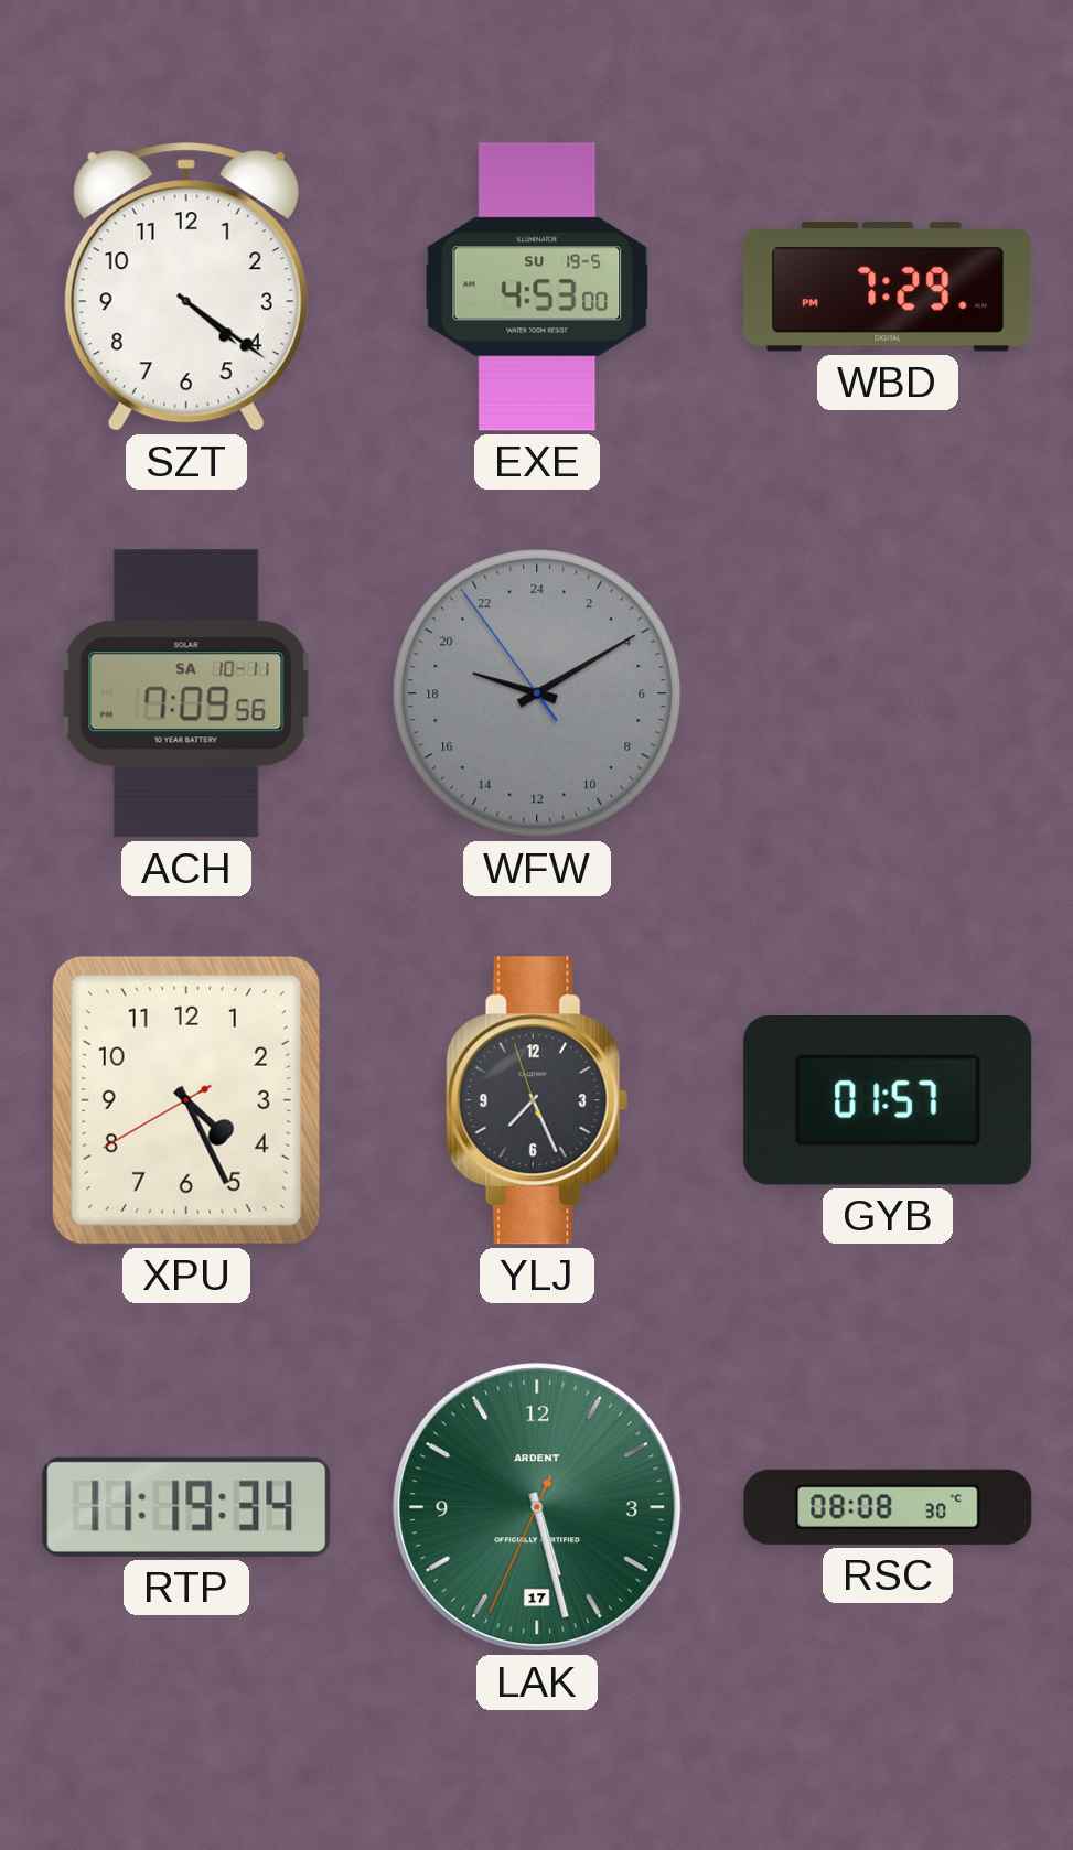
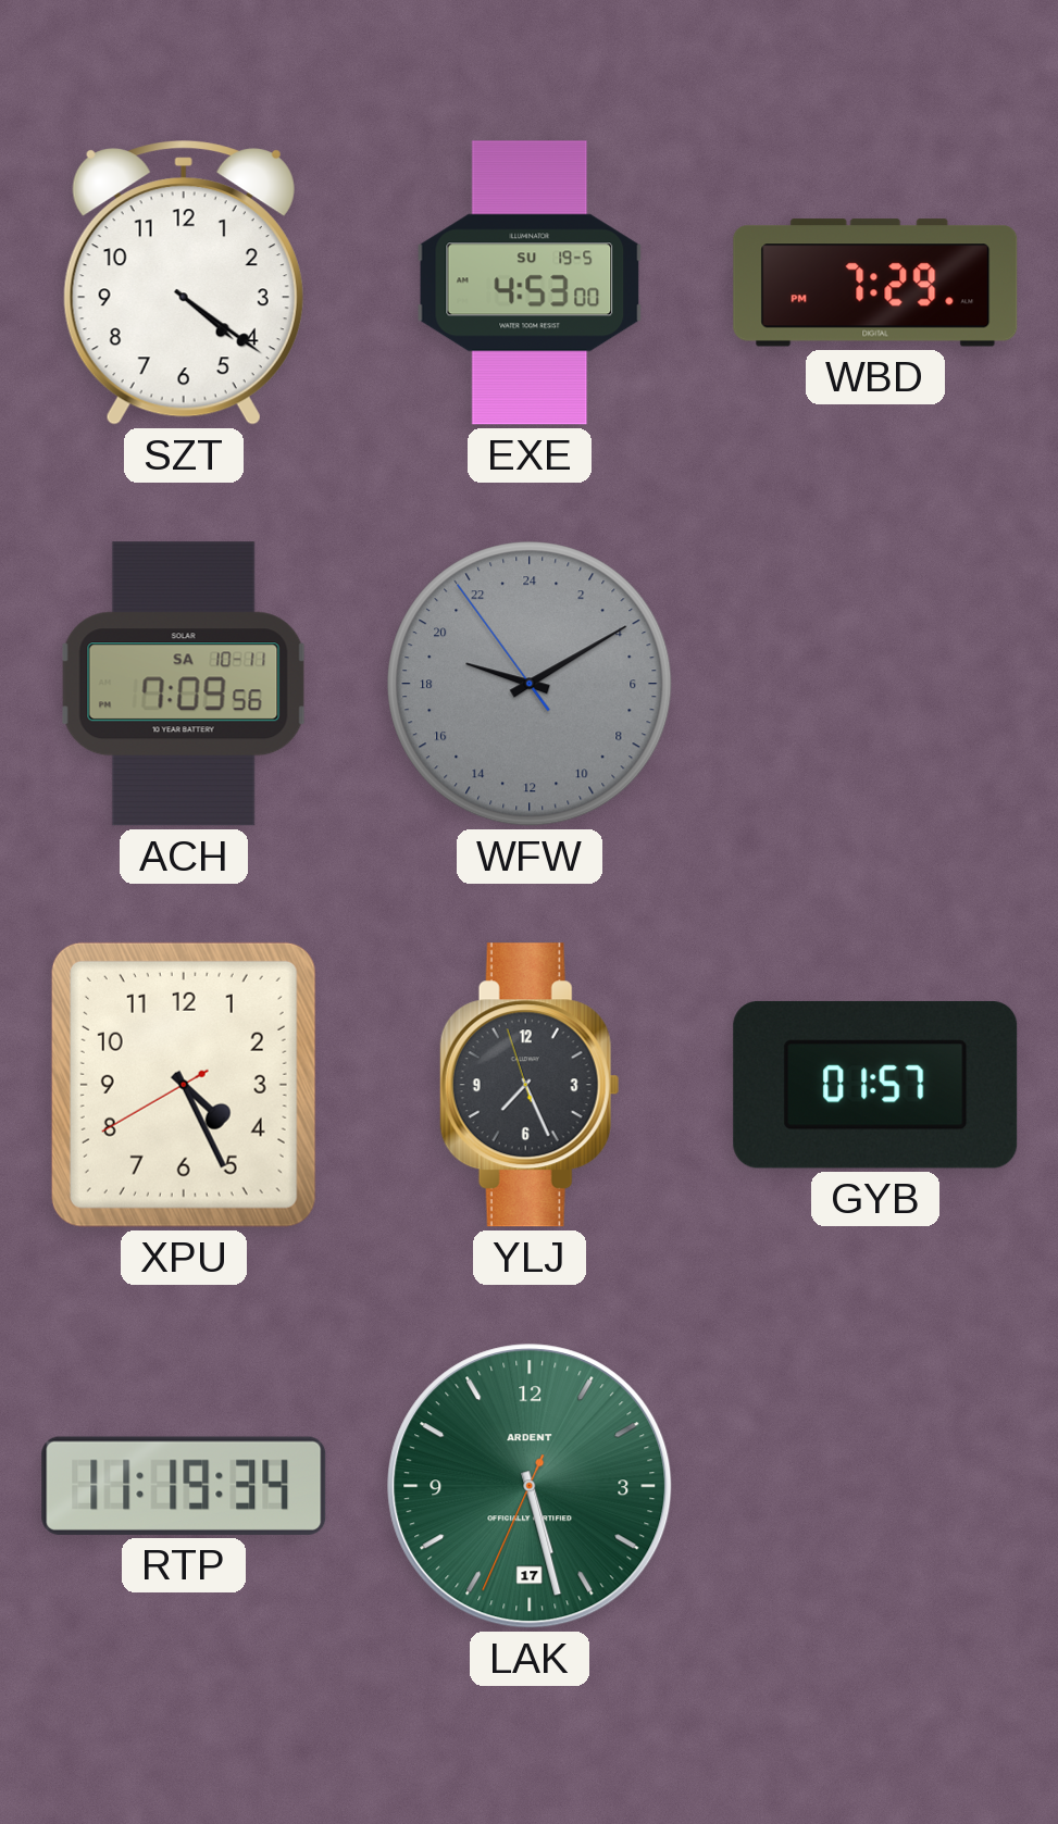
RSC: 08:08 -> none
